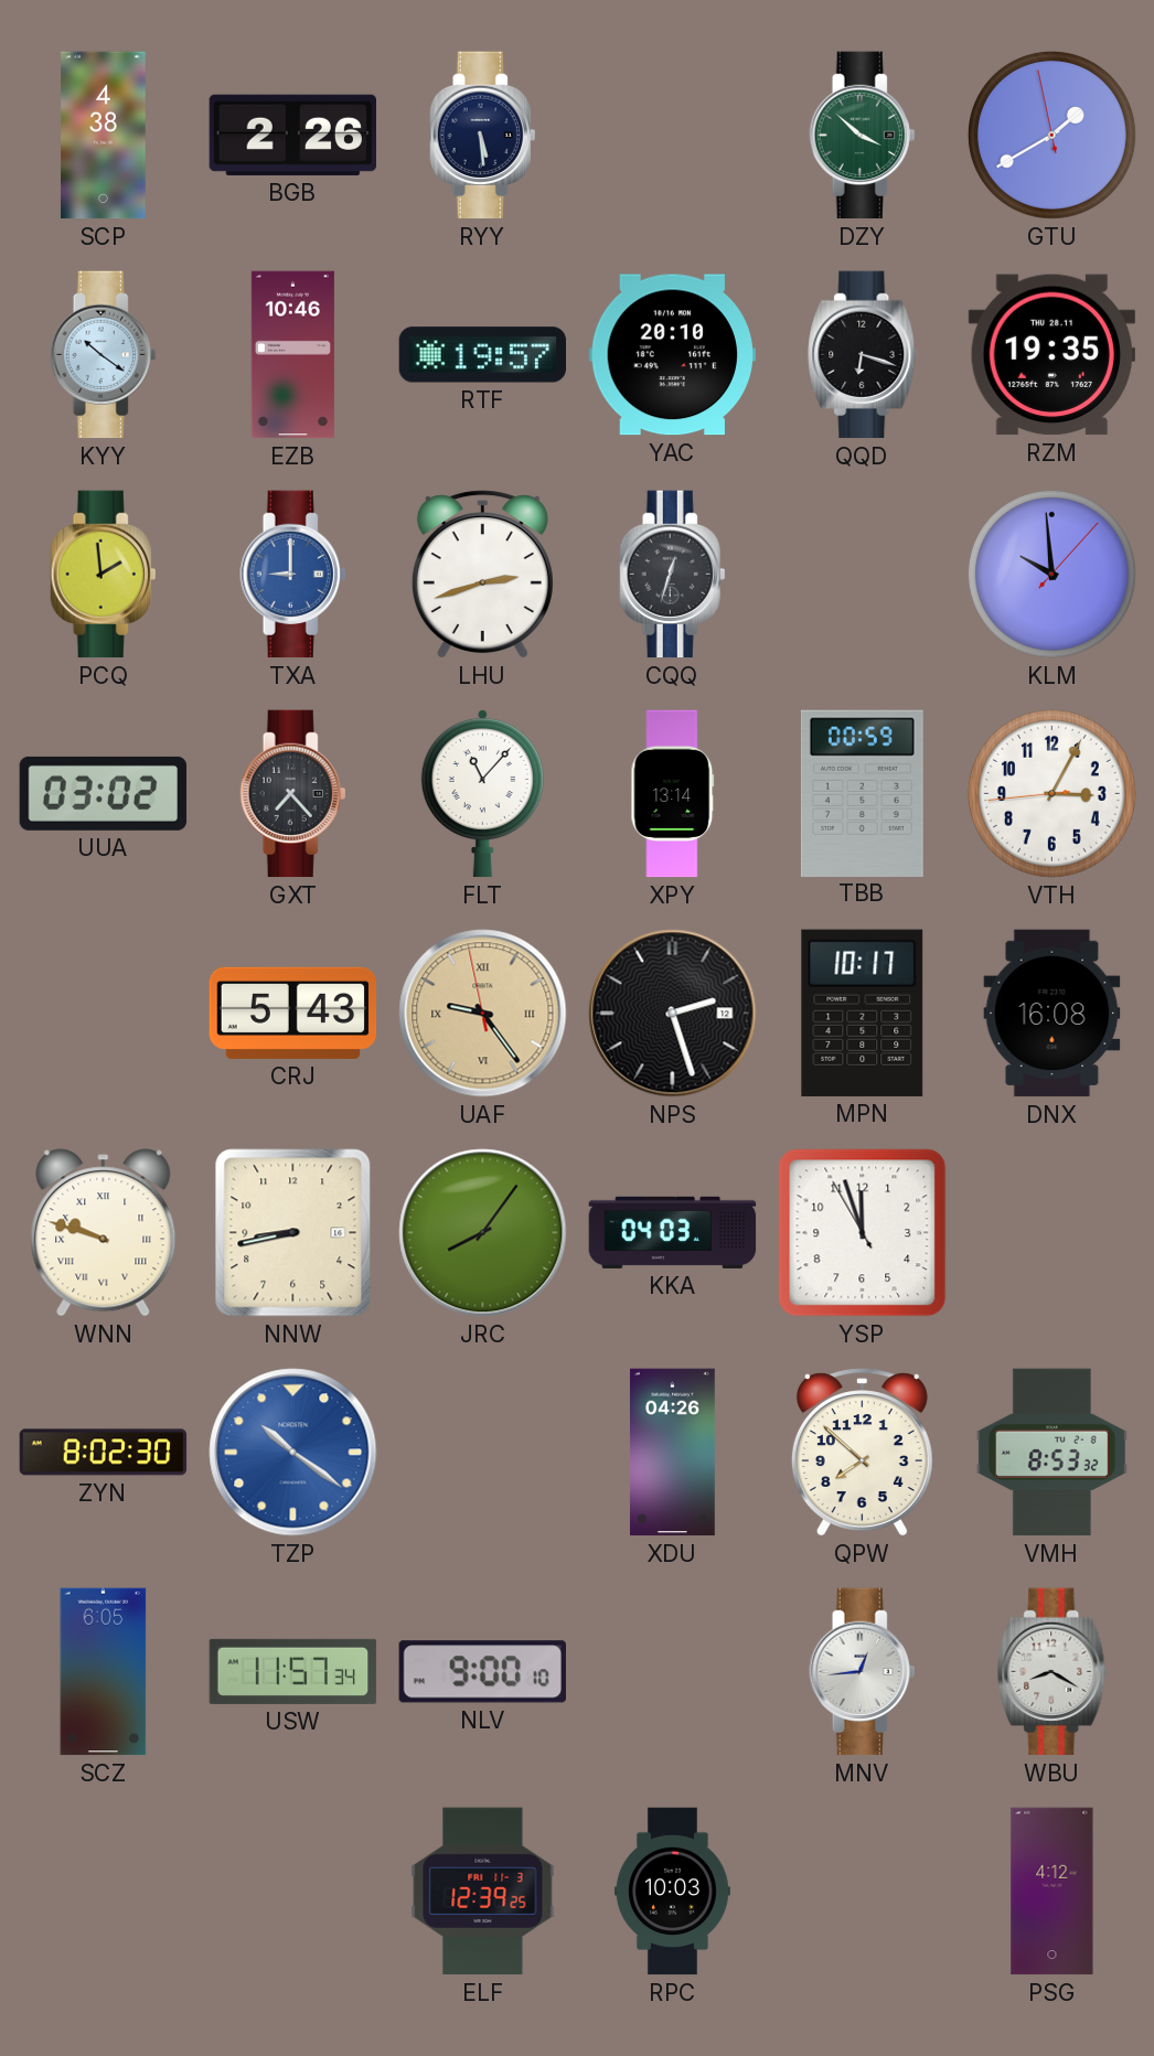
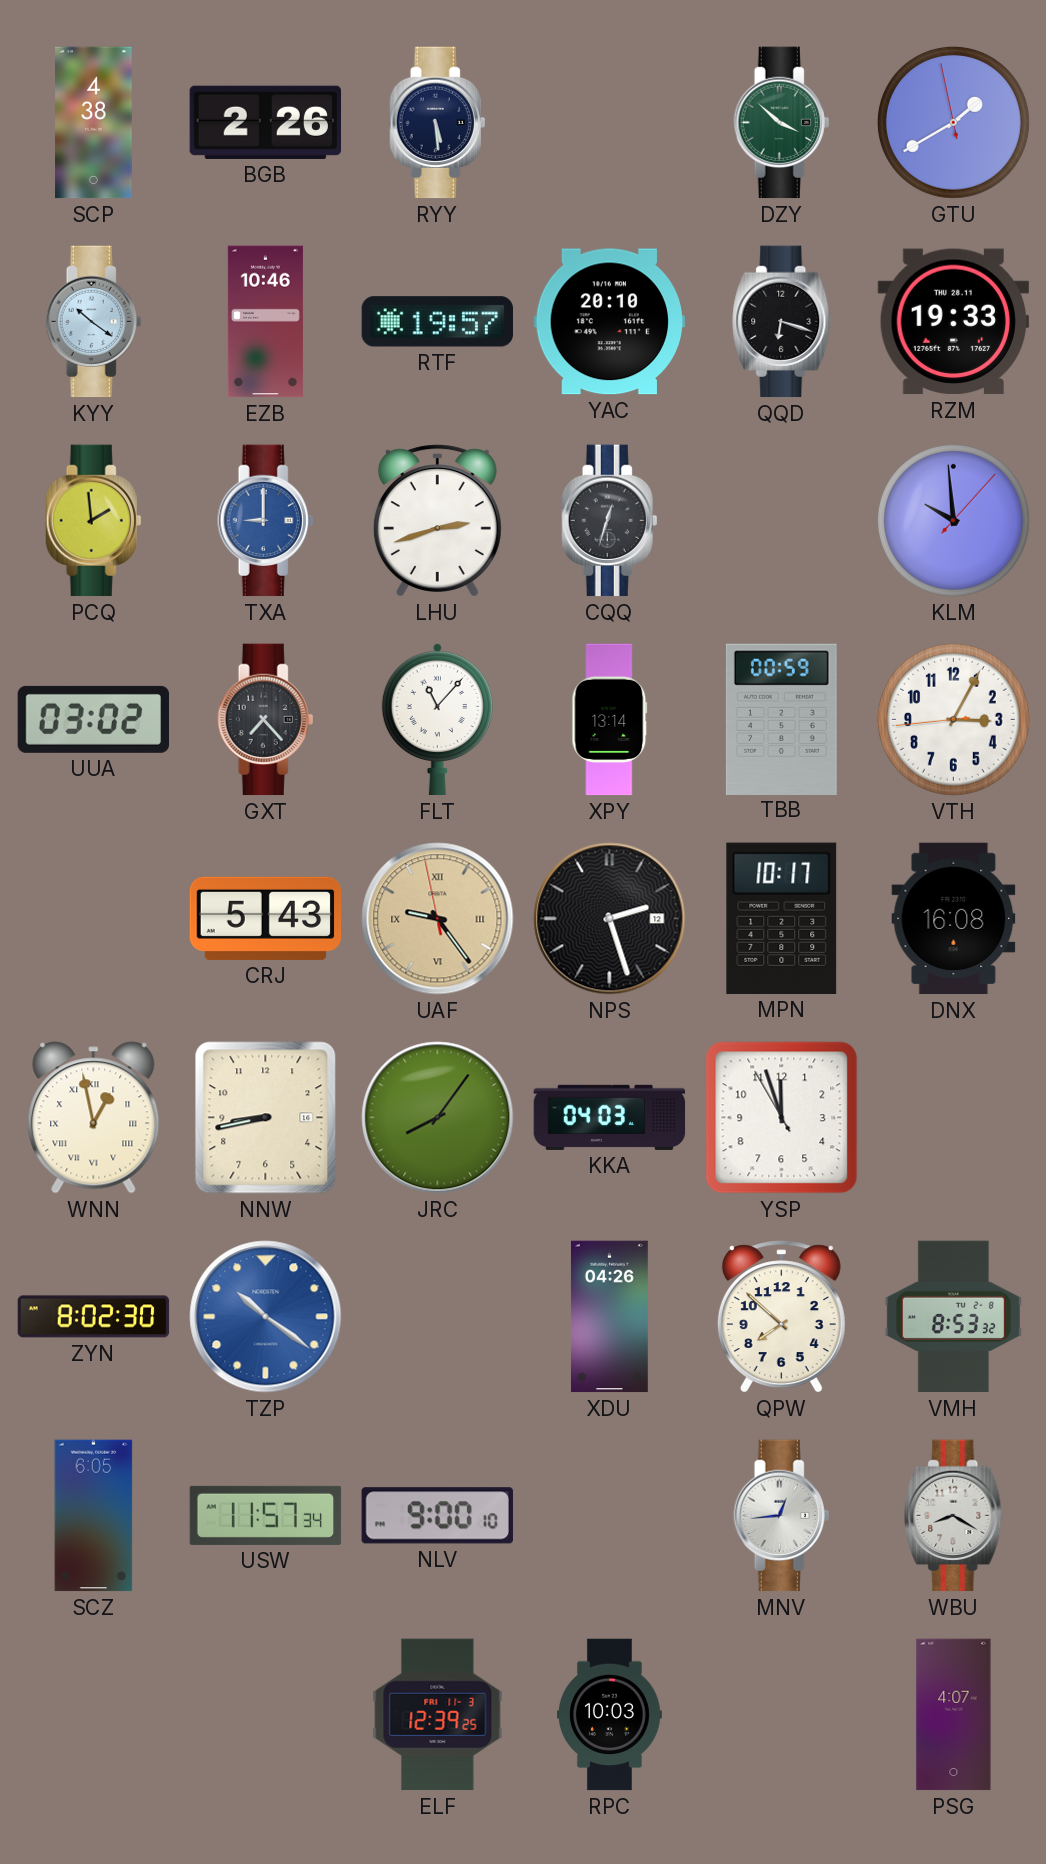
RZM: 19:35 -> 19:33
WNN: 9:48 -> 12:58
PSG: 4:12 -> 4:07
